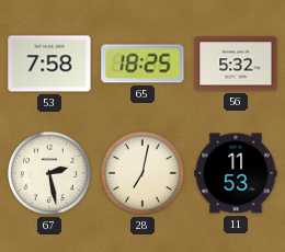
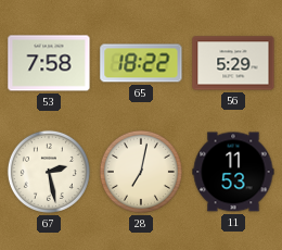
65: 18:25 -> 18:22
56: 5:32 -> 5:29
